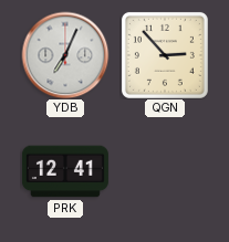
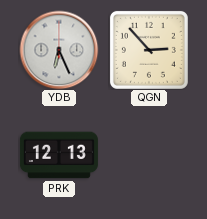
YDB: 7:04 -> 6:26
PRK: 12:41 -> 12:13
